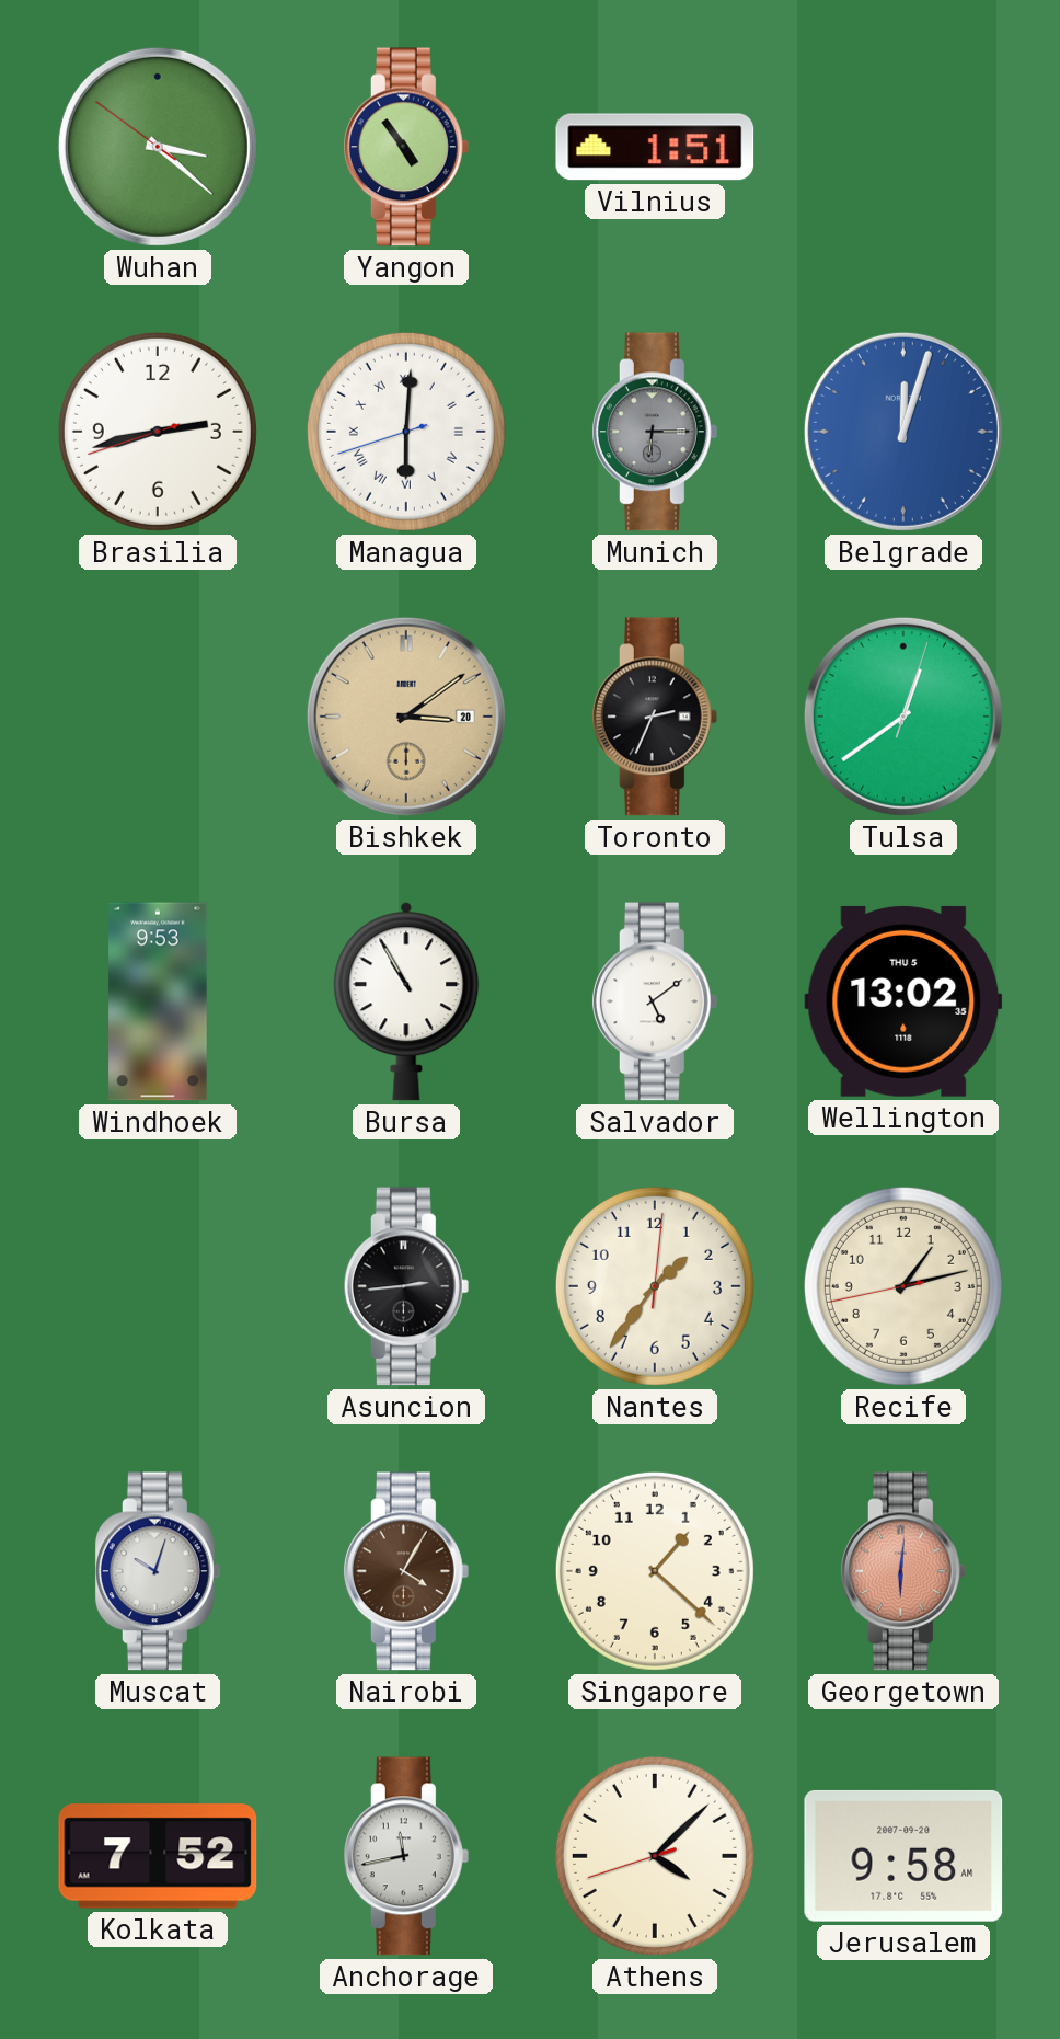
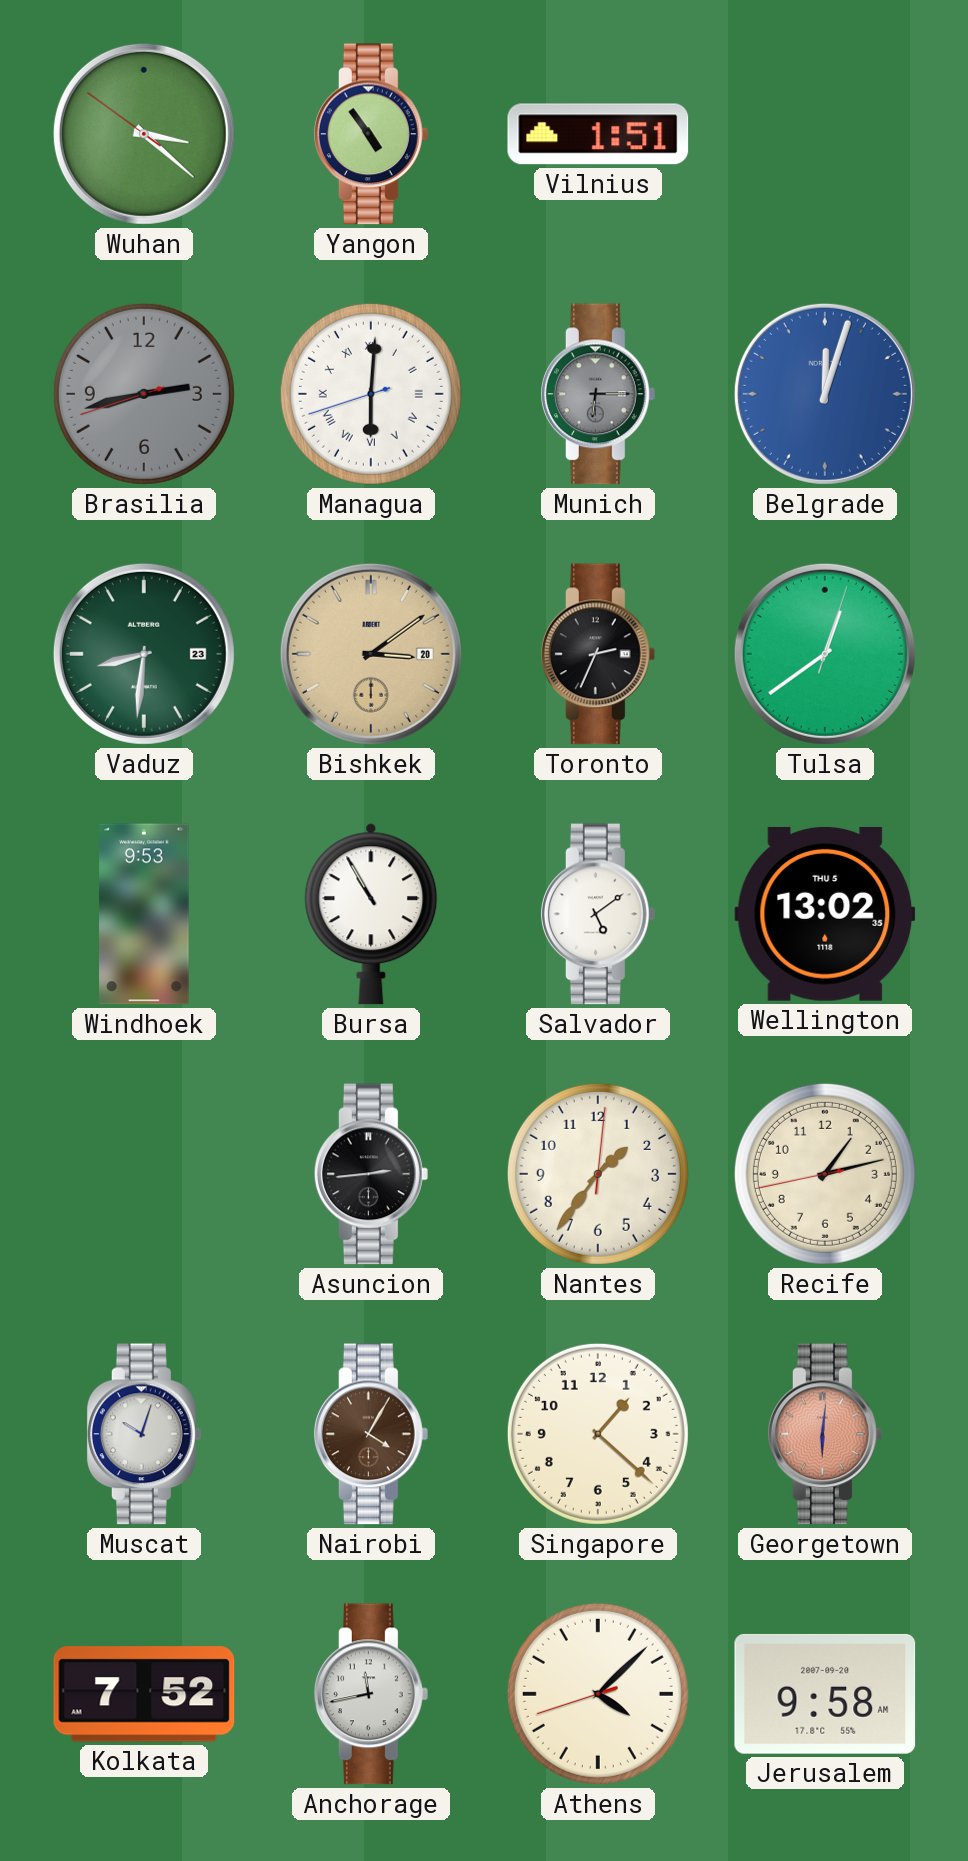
Brasilia dial: white -> grey
Vaduz: none -> 8:31
